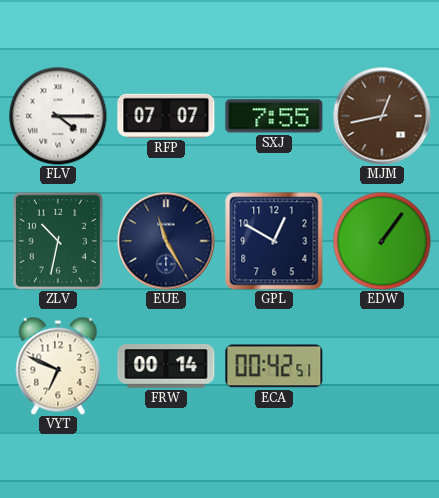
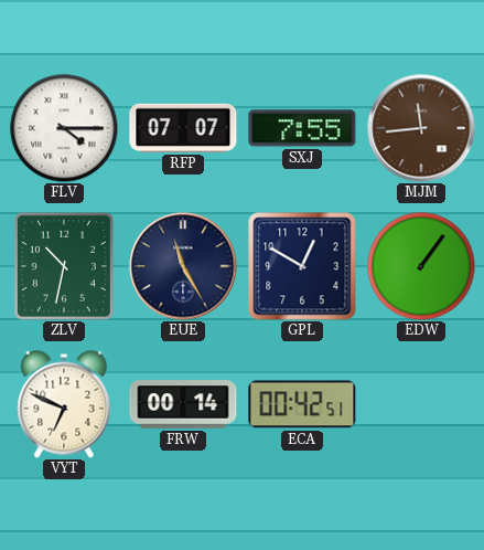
MJM: 12:43 -> 11:44
